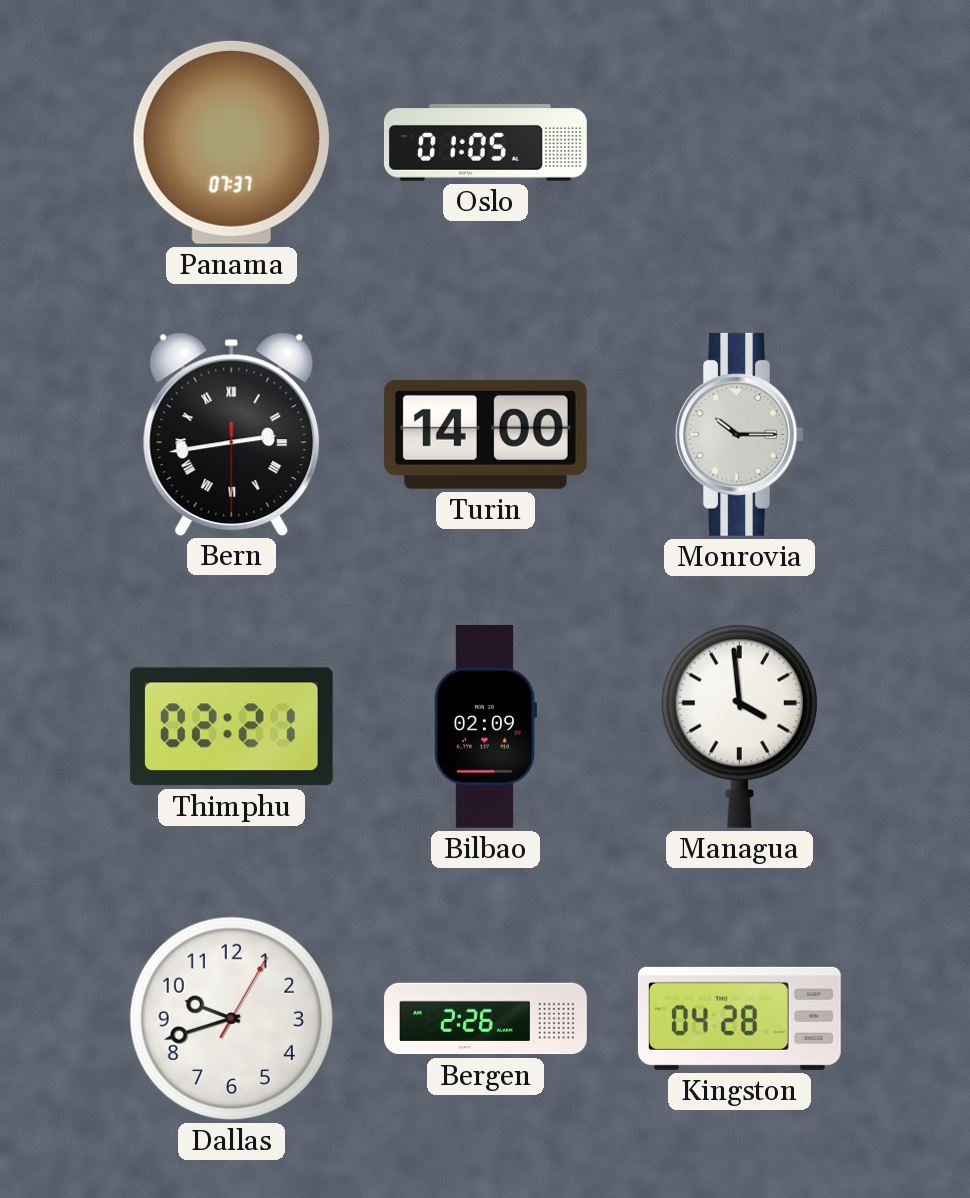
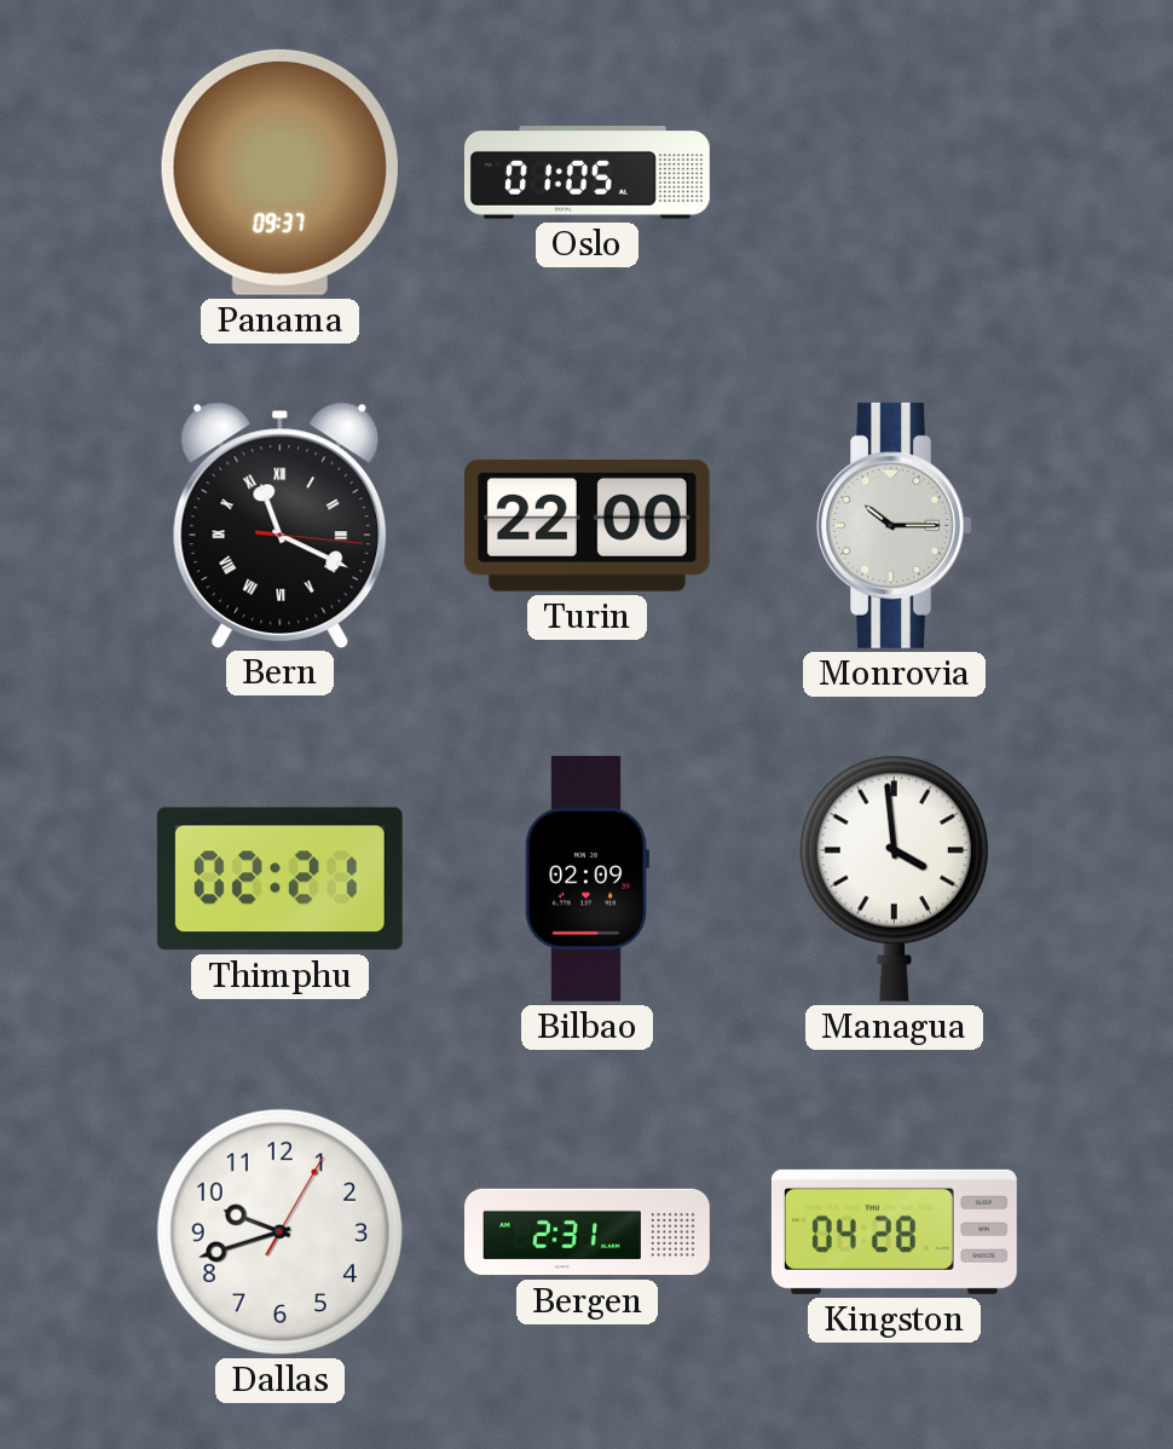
Panama: 07:37 -> 09:37
Bern: 2:43 -> 11:19
Turin: 14:00 -> 22:00
Bergen: 2:26 -> 2:31
